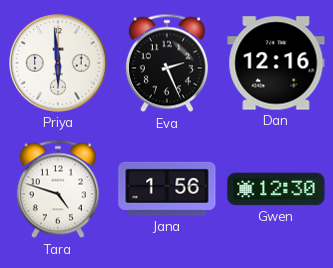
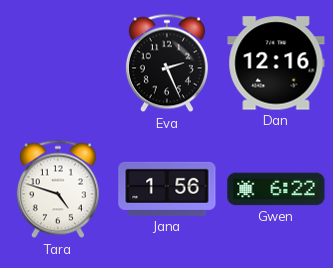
Priya: 5:59 -> none
Gwen: 12:30 -> 6:22
